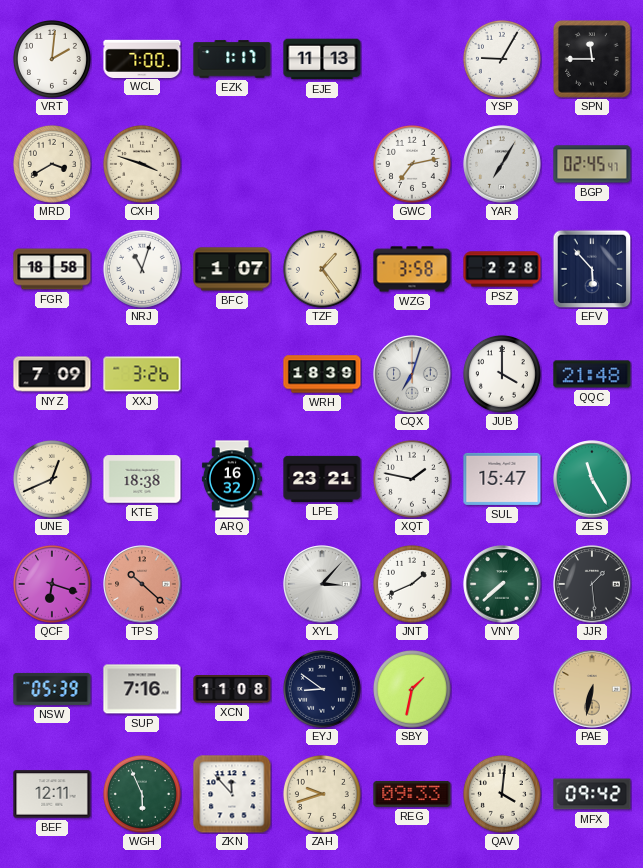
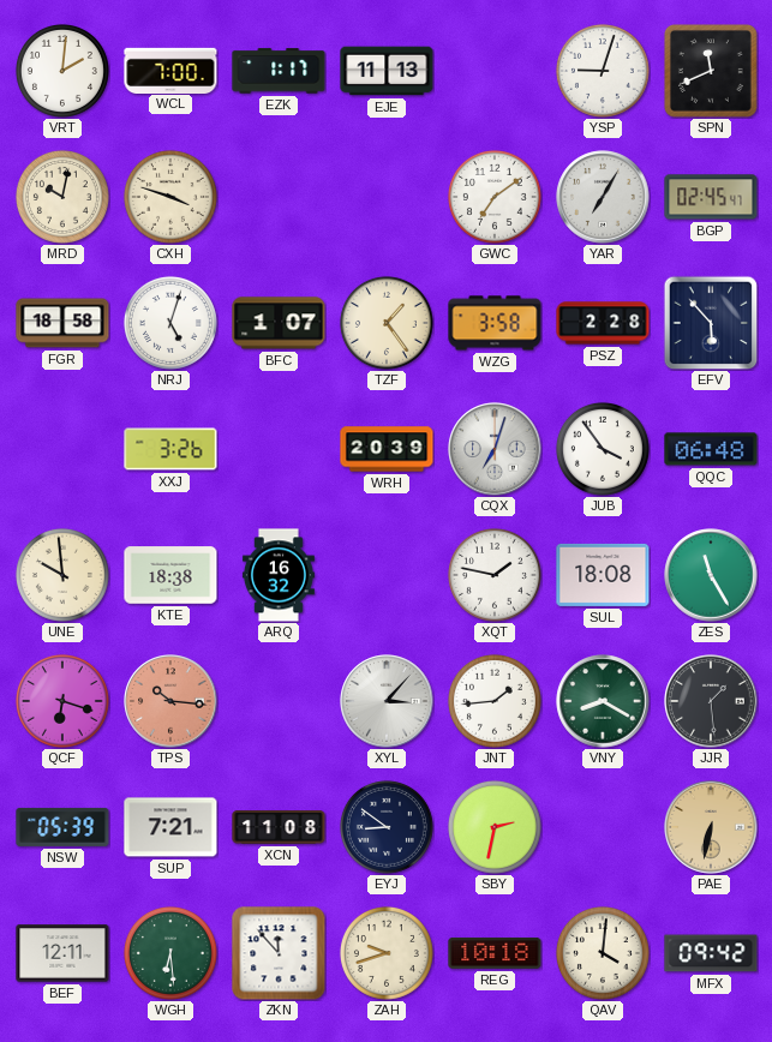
YSP: 9:05 -> 9:03
SPN: 11:45 -> 11:41
MRD: 3:40 -> 10:02
GWC: 7:13 -> 7:09
NRJ: 11:03 -> 5:03
NYZ: 7:09 -> none
WRH: 18:39 -> 20:39
JUB: 4:00 -> 3:54
QQC: 21:48 -> 06:48
UNE: 12:41 -> 9:59
LPE: 23:21 -> none
SUL: 15:47 -> 18:08
TPS: 10:22 -> 10:16
JNT: 1:41 -> 1:44
VNY: 7:38 -> 8:20
SUP: 7:16 -> 7:21
SBY: 1:32 -> 2:32
WGH: 5:56 -> 6:29
REG: 09:33 -> 10:18
